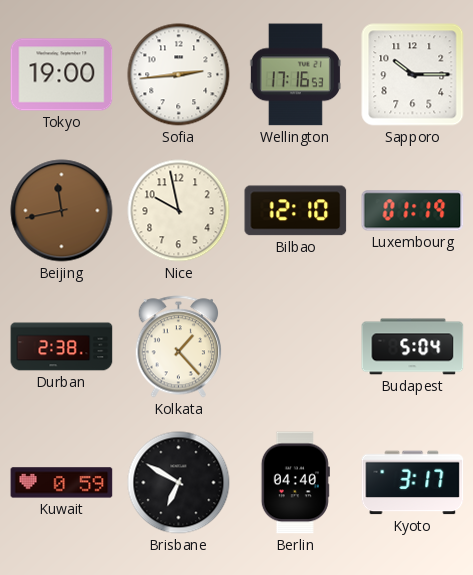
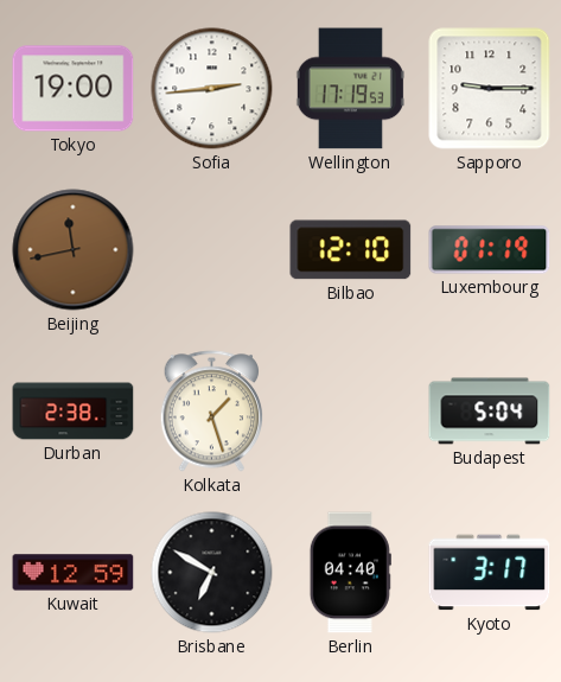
Wellington: 17:16 -> 17:19
Sapporo: 10:15 -> 9:15
Nice: 9:58 -> none
Kolkata: 1:23 -> 1:27
Kuwait: 0:59 -> 12:59
